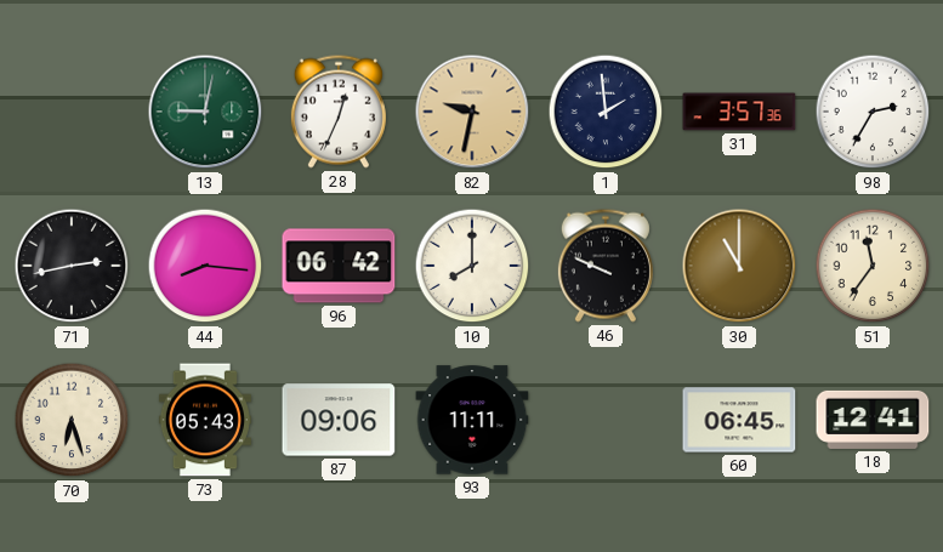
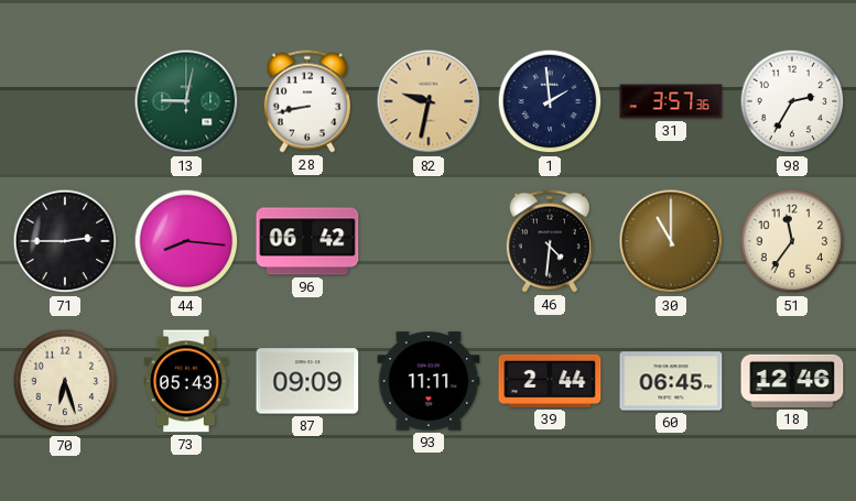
28: 12:34 -> 8:43
71: 2:43 -> 2:45
10: 8:00 -> none
46: 9:49 -> 4:31
87: 09:06 -> 09:09
39: none -> 2:44
18: 12:41 -> 12:46
